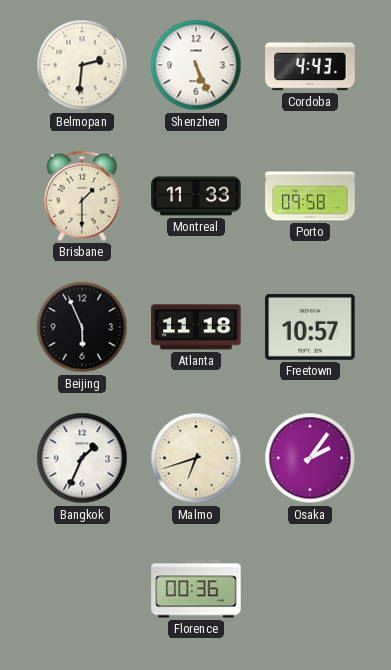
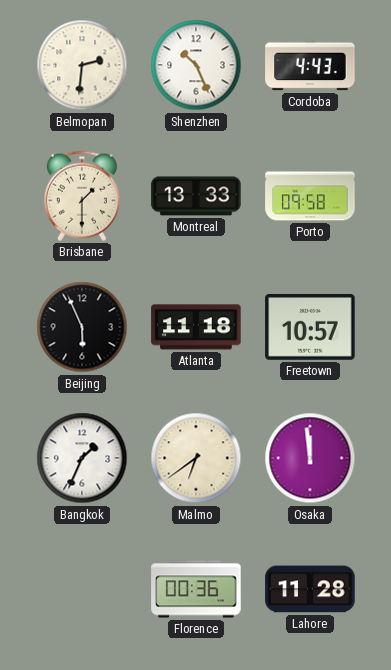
Shenzhen: 5:26 -> 10:26
Montreal: 11:33 -> 13:33
Malmo: 6:42 -> 6:39
Osaka: 2:06 -> 11:59
Lahore: none -> 11:28
